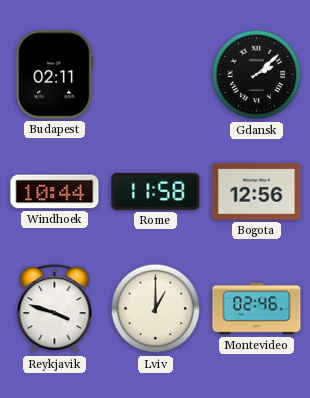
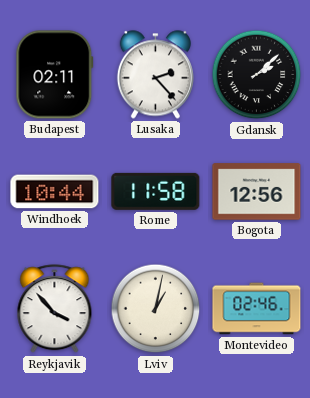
Lusaka: none -> 2:23
Reykjavik: 3:48 -> 3:53
Lviv: 1:00 -> 1:02
